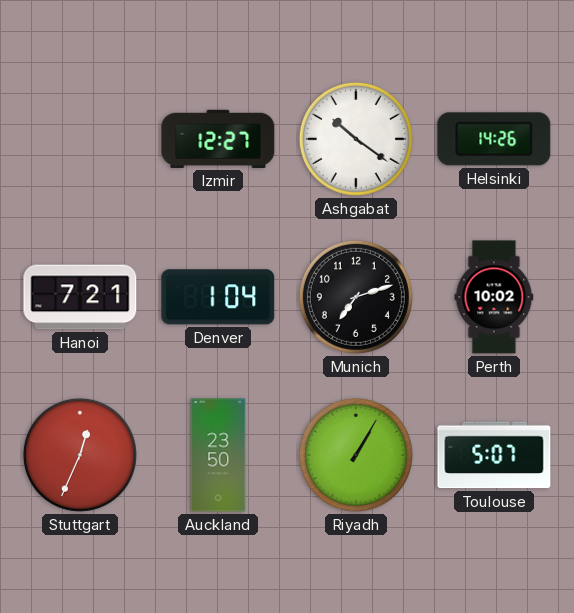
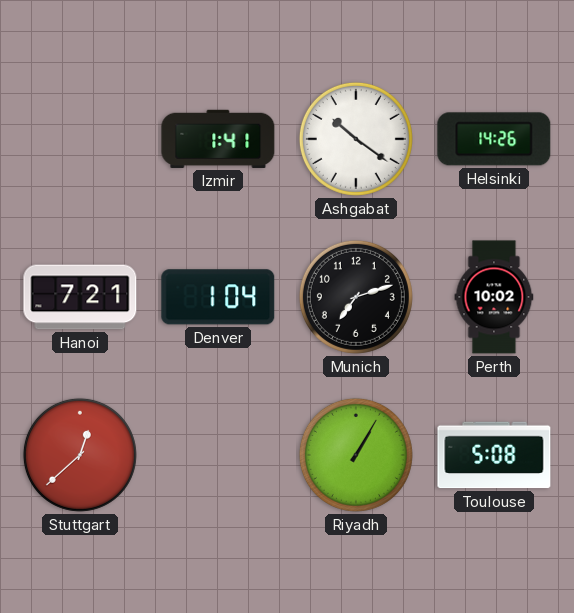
Izmir: 12:27 -> 1:41
Stuttgart: 12:34 -> 12:38
Auckland: 23:50 -> none
Toulouse: 5:07 -> 5:08
